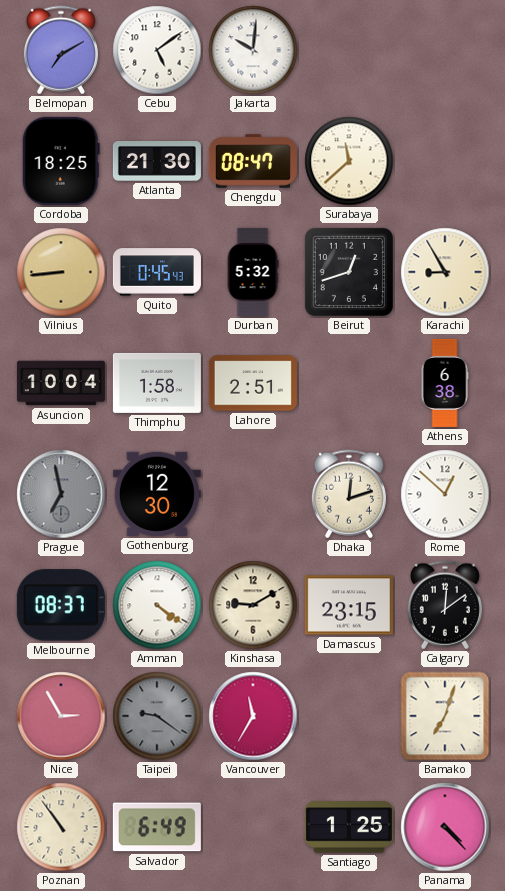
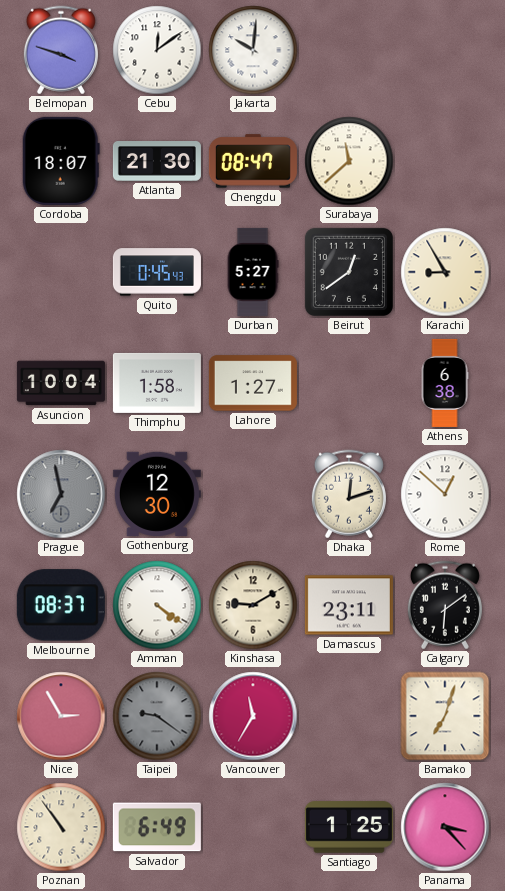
Belmopan: 7:10 -> 3:48
Cebu: 5:09 -> 12:09
Cordoba: 18:25 -> 18:07
Vilnius: 8:44 -> none
Durban: 5:32 -> 5:27
Beirut: 12:42 -> 12:39
Lahore: 2:51 -> 1:27
Damascus: 23:15 -> 23:11
Calgary: 12:09 -> 6:09
Panama: 4:23 -> 3:23
